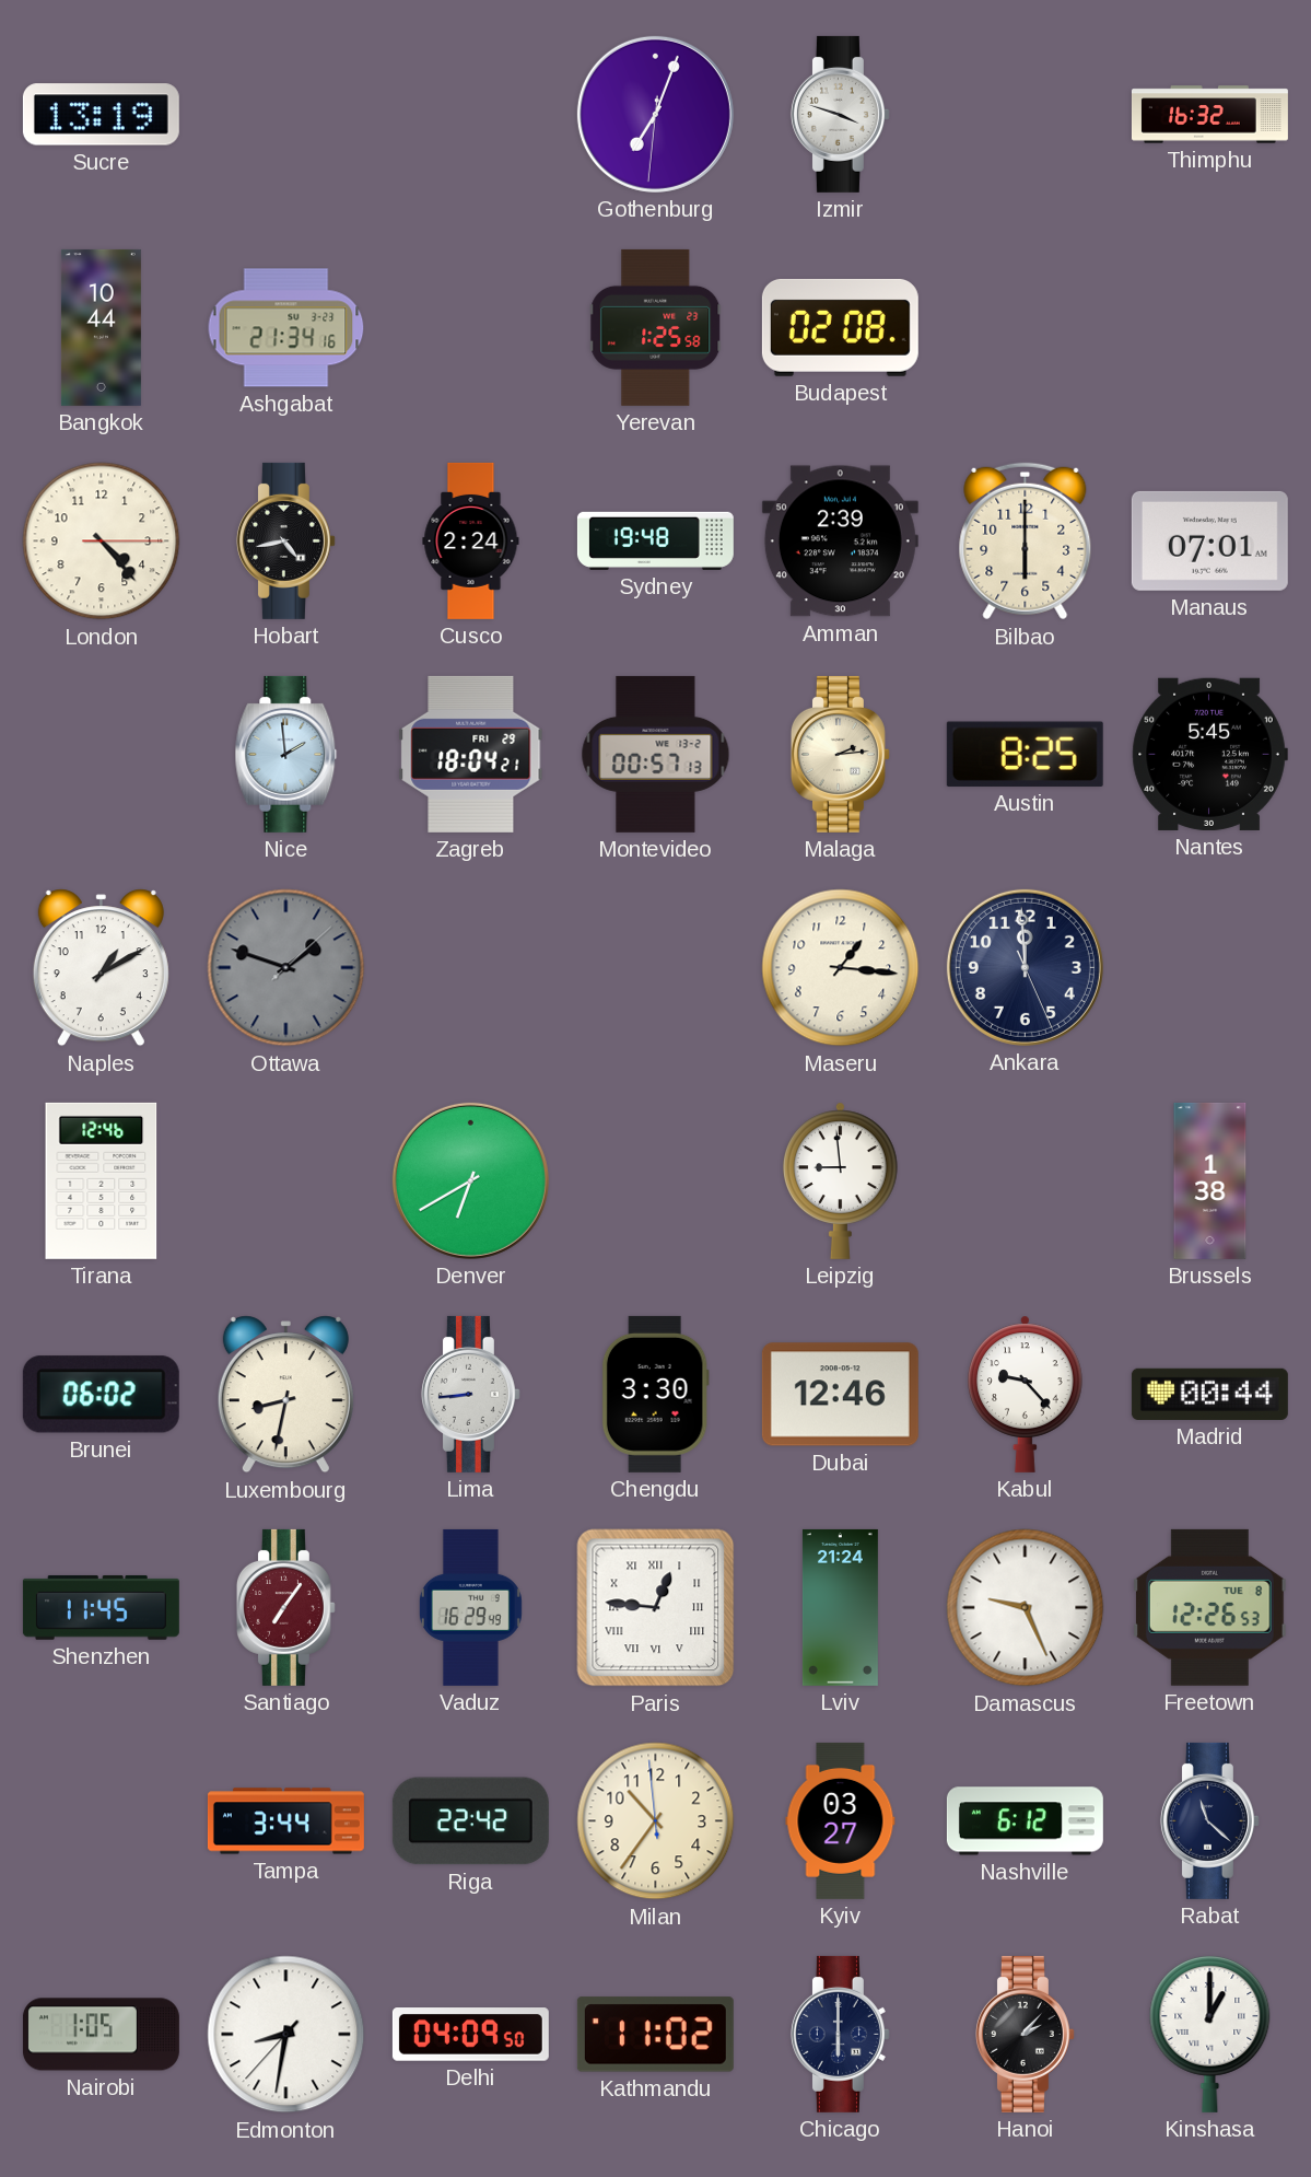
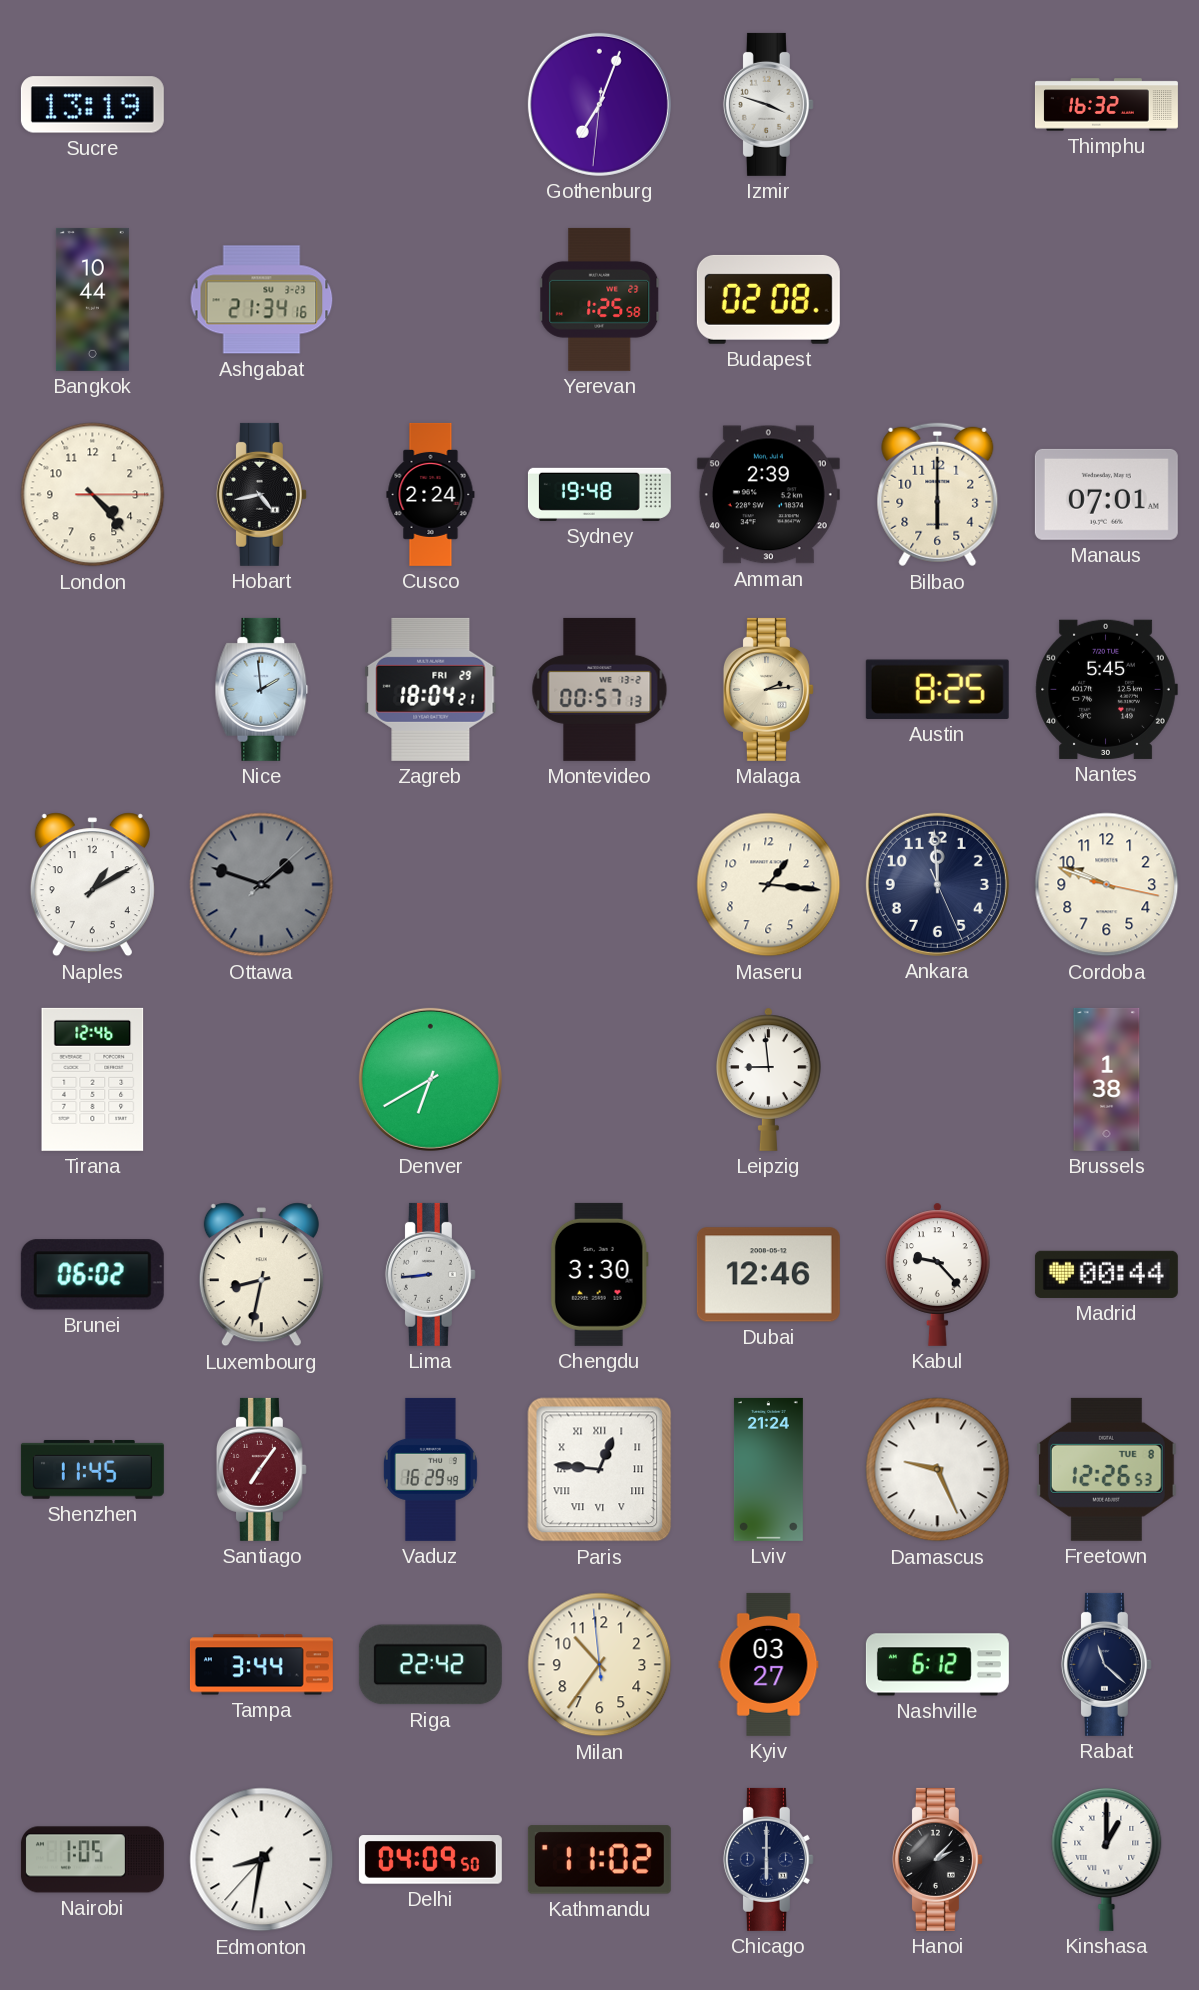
Cordoba: none -> 9:48
